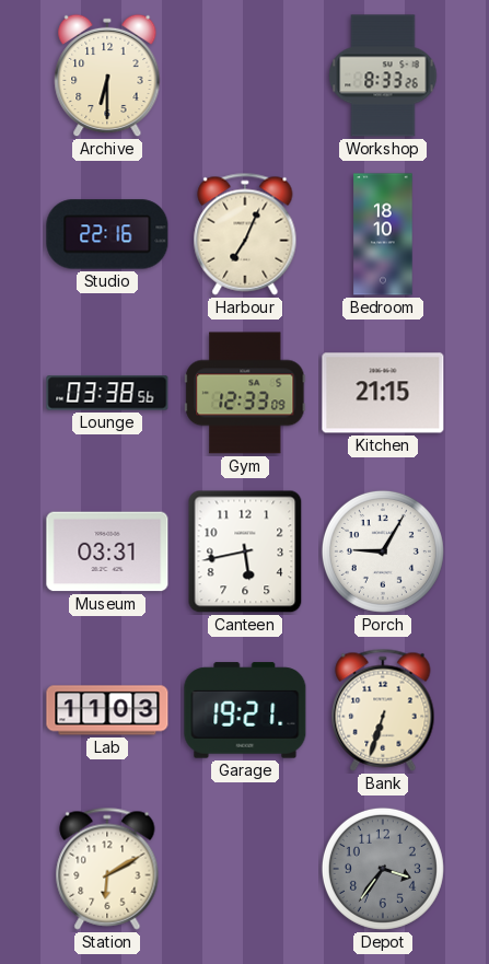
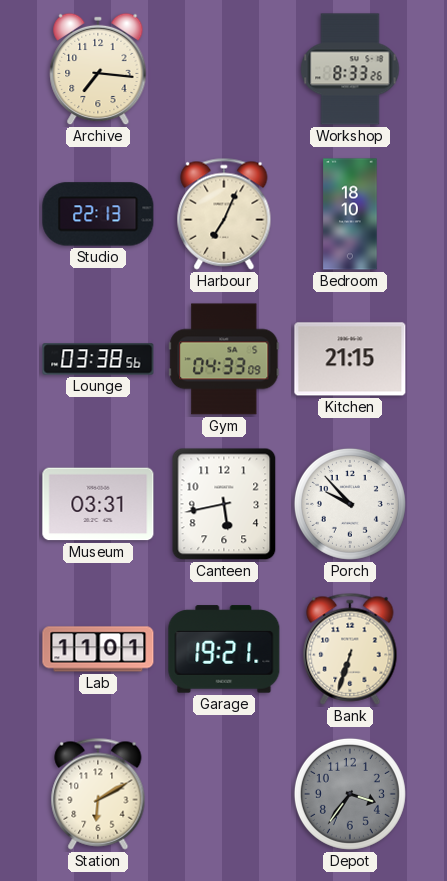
Archive: 6:30 -> 7:16
Studio: 22:16 -> 22:13
Gym: 12:33 -> 04:33
Porch: 9:05 -> 9:53
Lab: 11:03 -> 11:01
